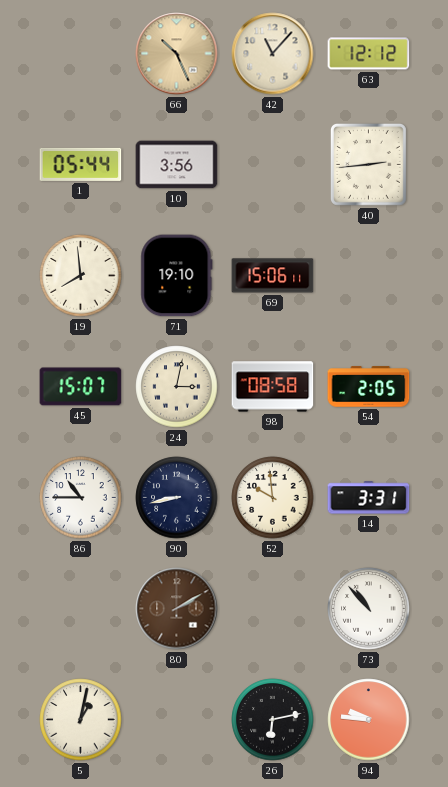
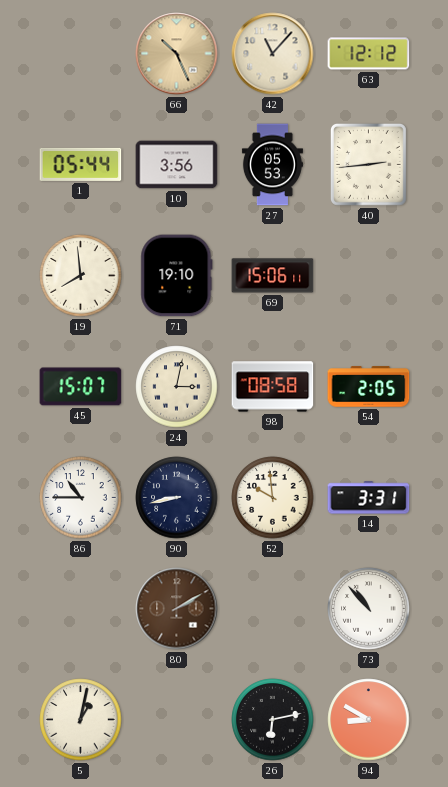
27: none -> 05:53
94: 9:46 -> 8:50
